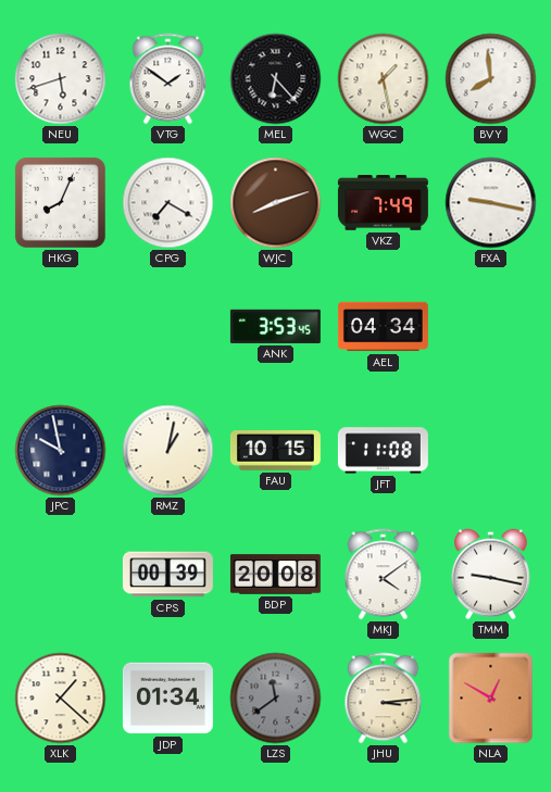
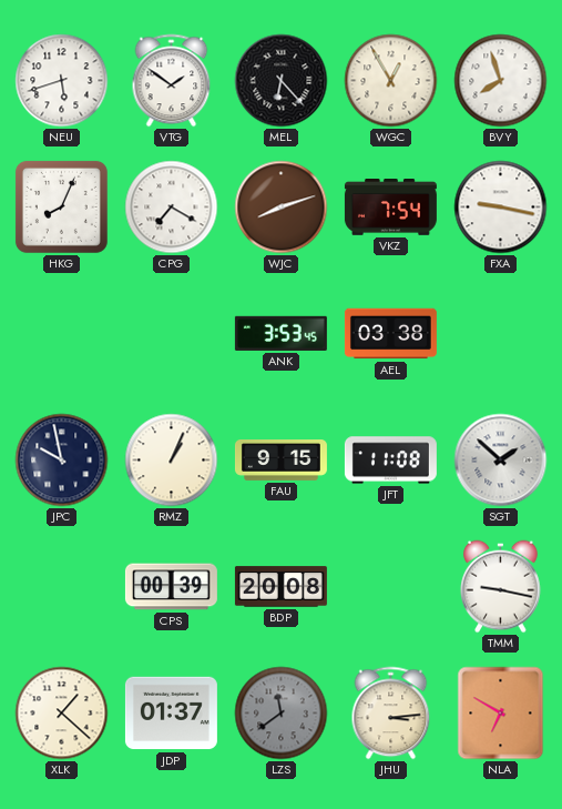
WGC: 1:28 -> 12:55
BVY: 7:59 -> 7:57
VKZ: 7:49 -> 7:54
AEL: 04:34 -> 03:38
RMZ: 1:02 -> 1:04
FAU: 10:15 -> 9:15
SGT: none -> 1:52
MKJ: 4:09 -> none
JDP: 01:34 -> 01:37
NLA: 12:50 -> 6:50
